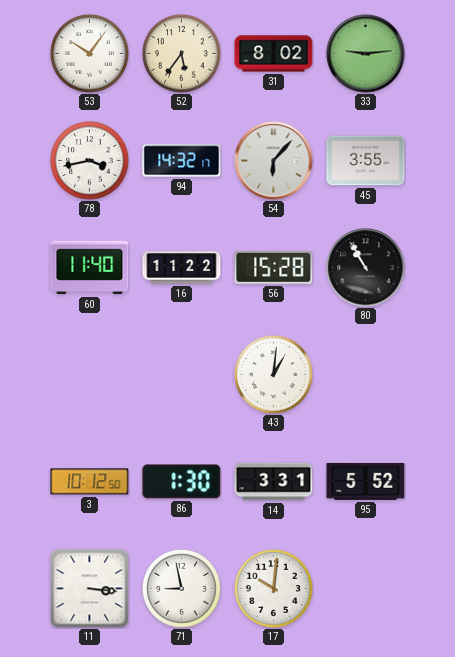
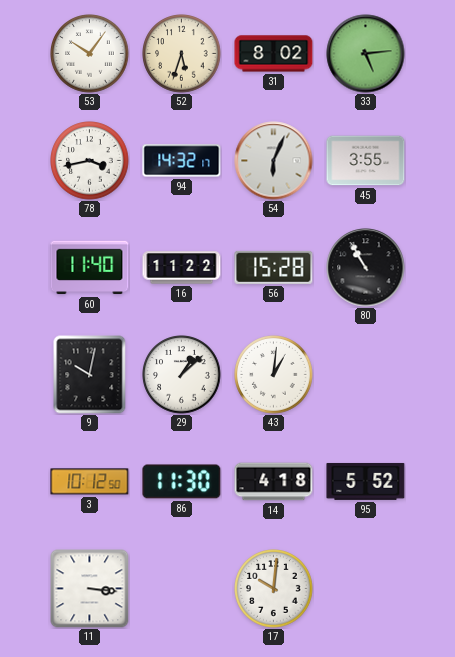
52: 5:36 -> 5:33
33: 9:14 -> 5:14
54: 6:07 -> 6:04
9: none -> 10:02
29: none -> 1:08
86: 1:30 -> 11:30
14: 3:31 -> 4:18
71: 8:58 -> none
